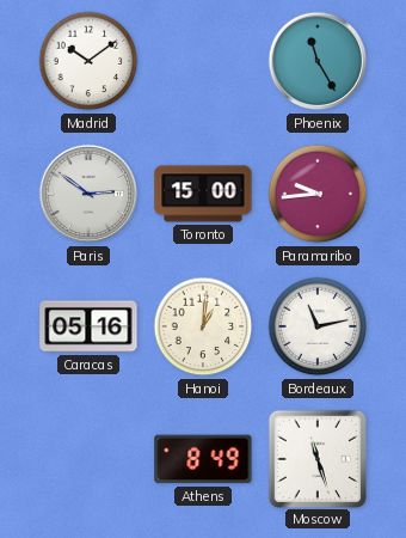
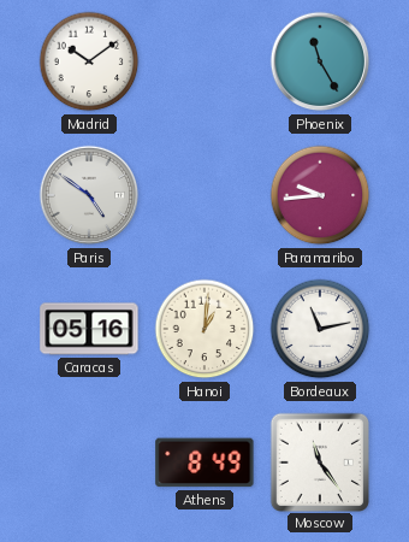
Paris: 2:51 -> 4:51
Toronto: 15:00 -> none
Moscow: 11:27 -> 11:24
